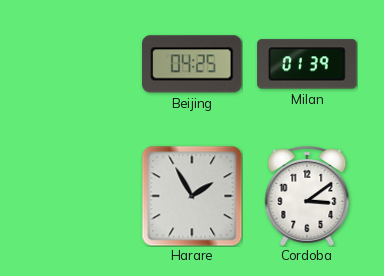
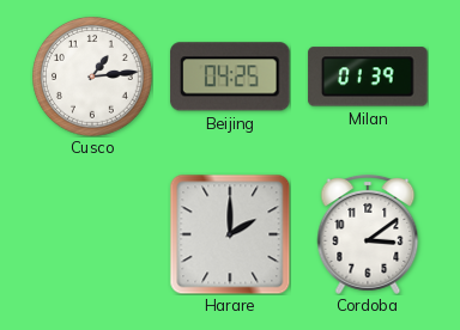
Cusco: none -> 1:14
Harare: 1:55 -> 2:00
